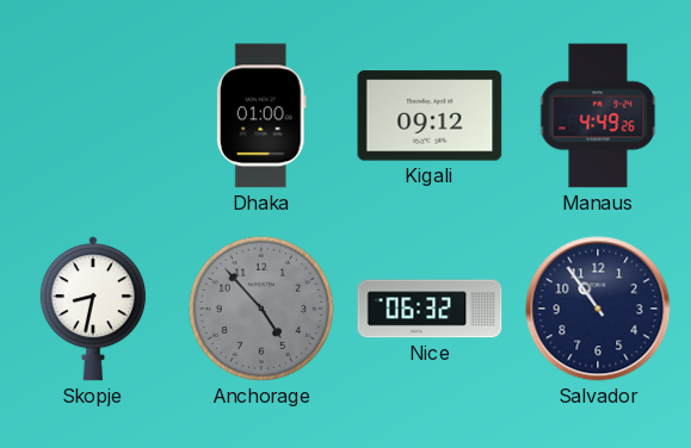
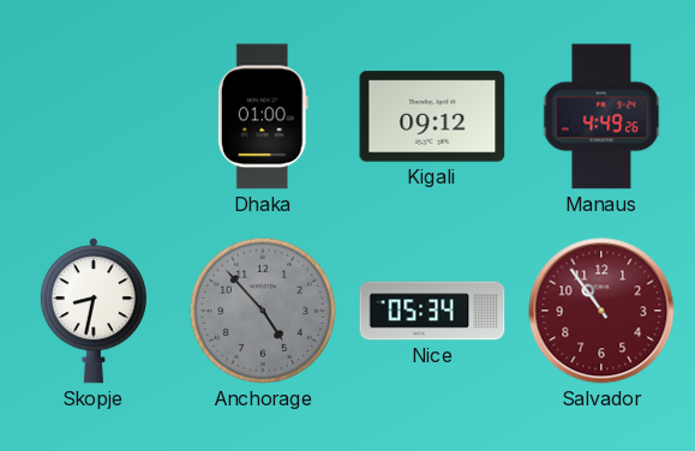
Nice: 06:32 -> 05:34
Salvador dial: navy -> burgundy
